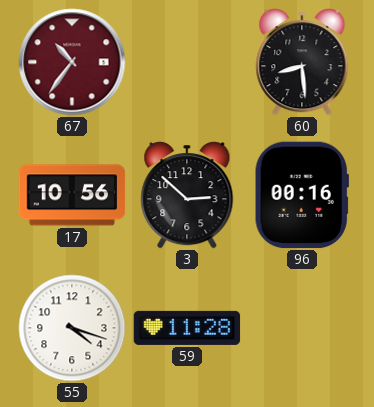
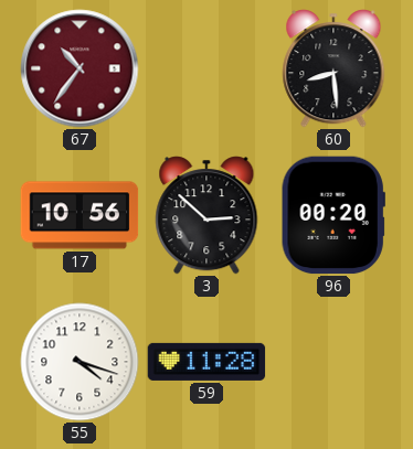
96: 00:16 -> 00:20
